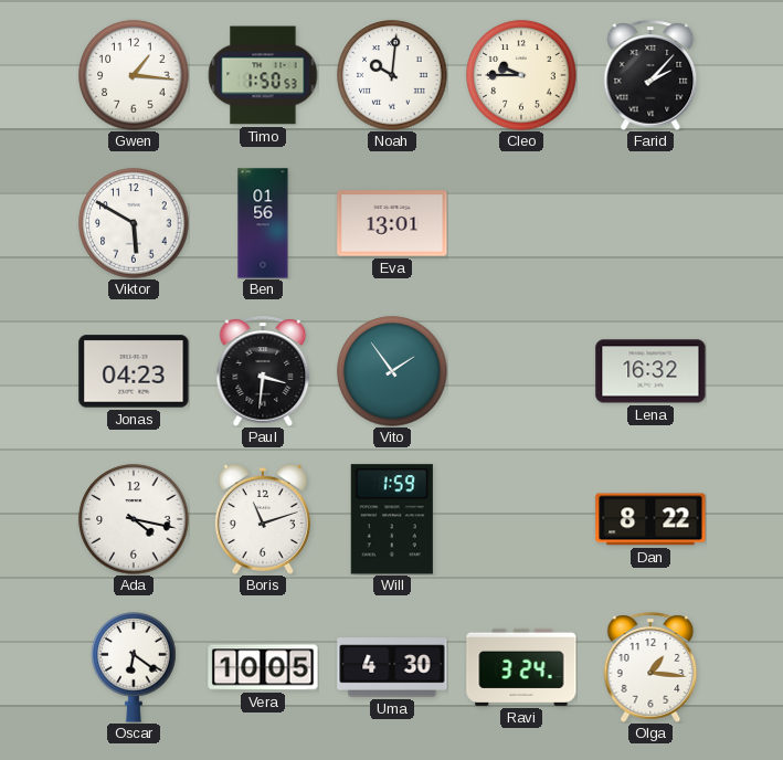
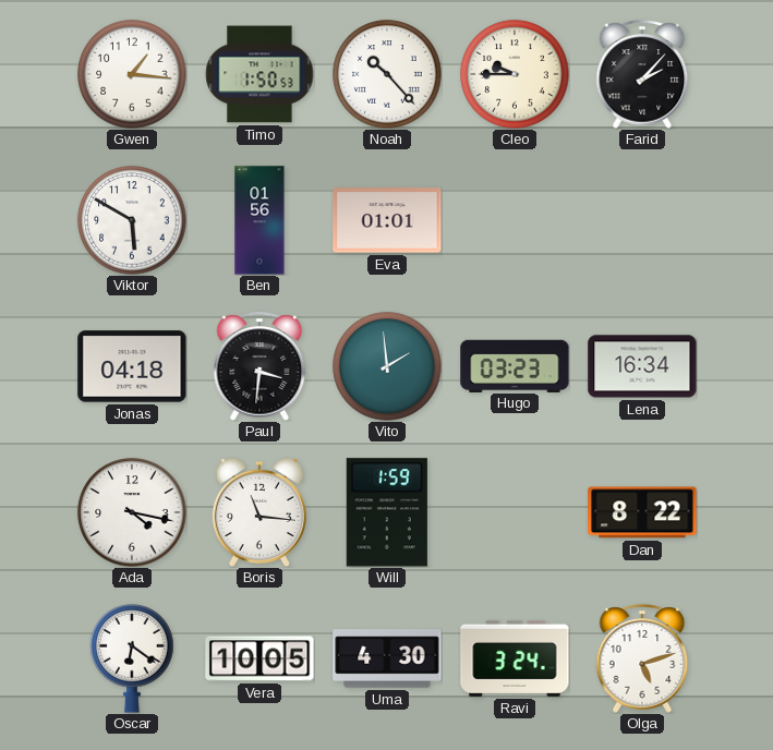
Noah: 10:01 -> 10:23
Eva: 13:01 -> 01:01
Jonas: 04:23 -> 04:18
Vito: 1:54 -> 1:59
Hugo: none -> 03:23
Lena: 16:32 -> 16:34
Boris: 11:12 -> 11:16
Olga: 1:16 -> 5:12
